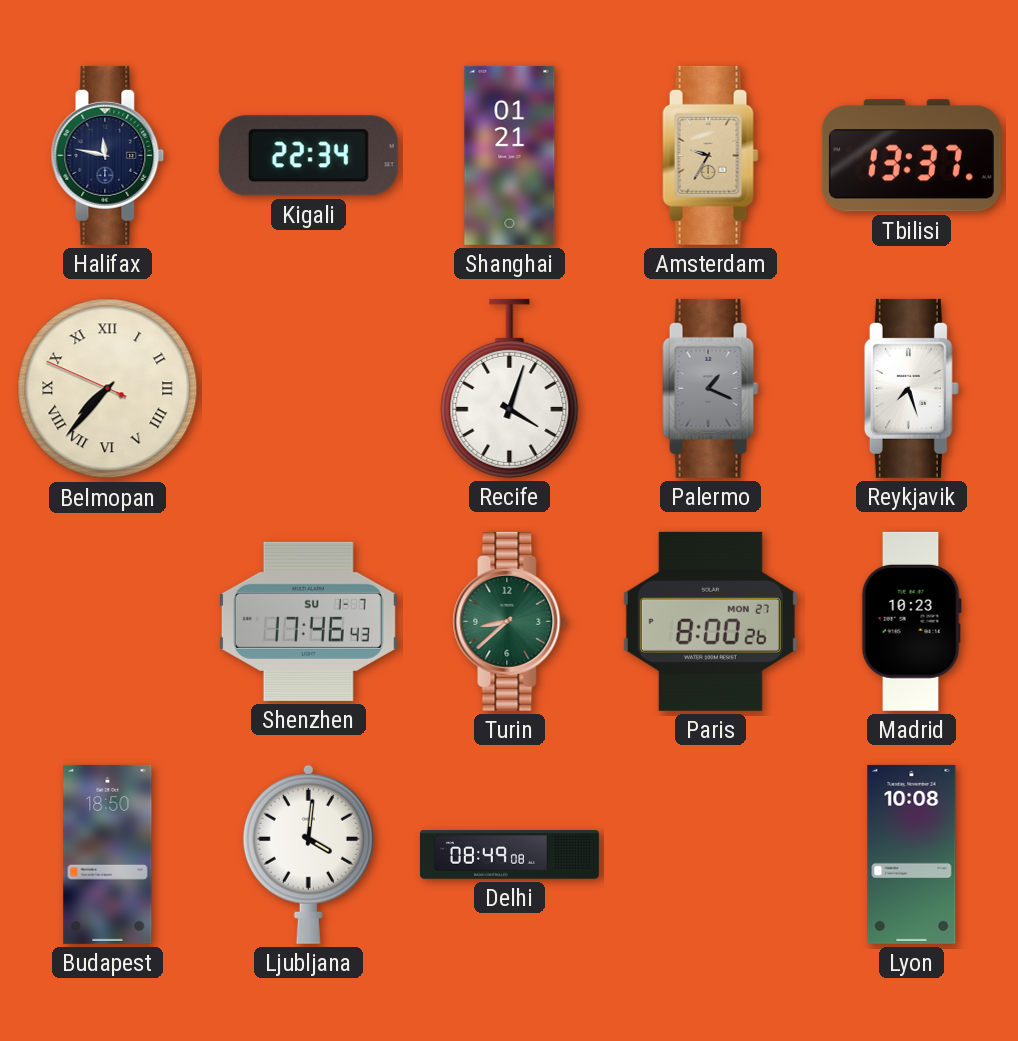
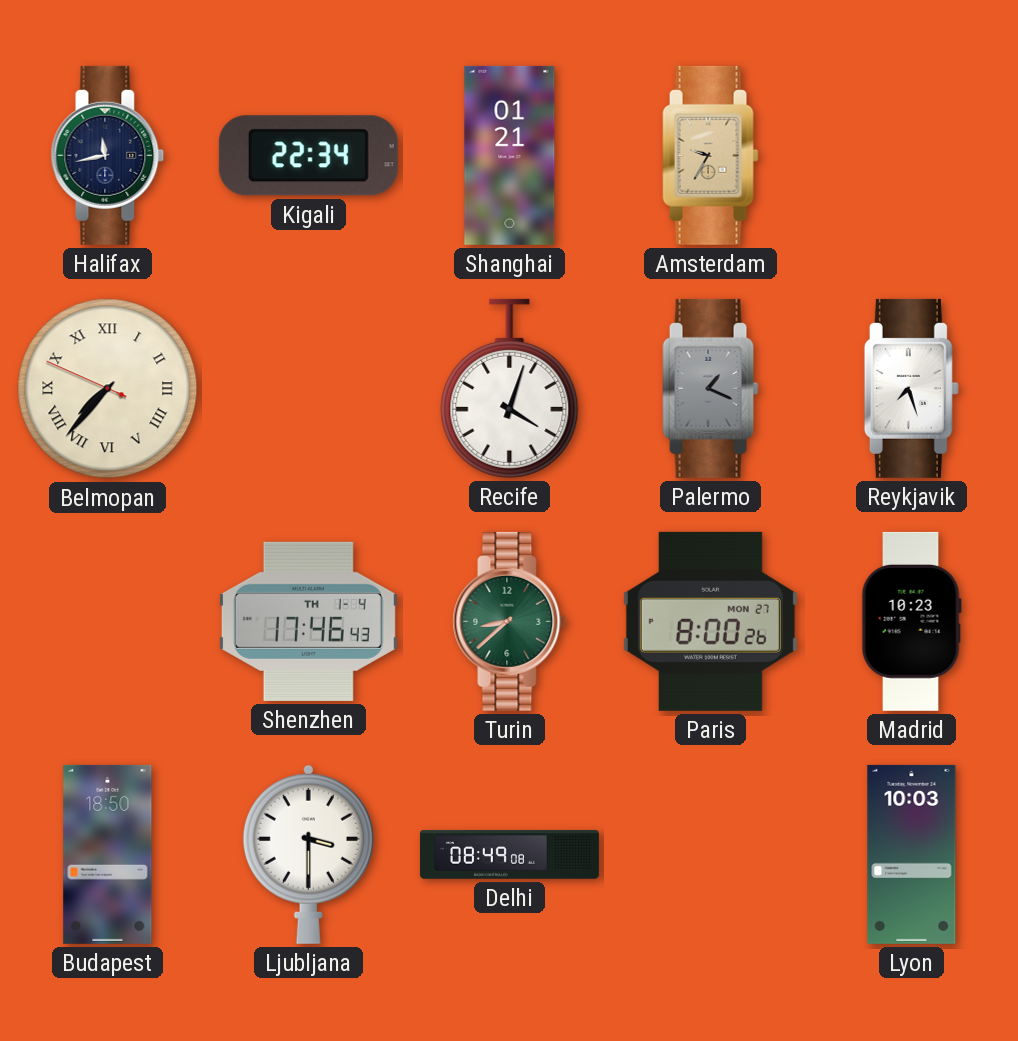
Halifax: 11:47 -> 11:43
Tbilisi: 13:37 -> none
Shenzhen date: SU 1-7 -> TH 1-4
Ljubljana: 4:01 -> 3:30
Lyon: 10:08 -> 10:03
